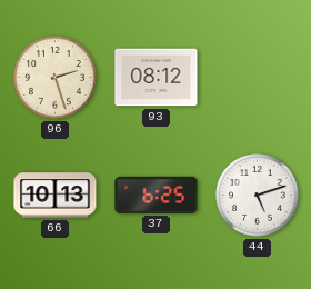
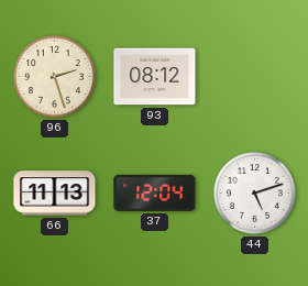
66: 10:13 -> 11:13
37: 6:25 -> 12:04
